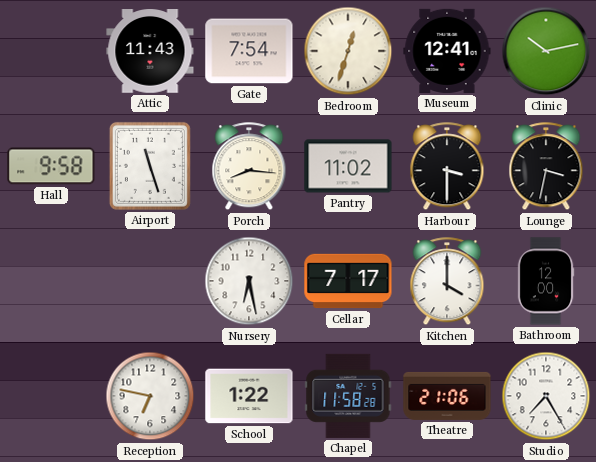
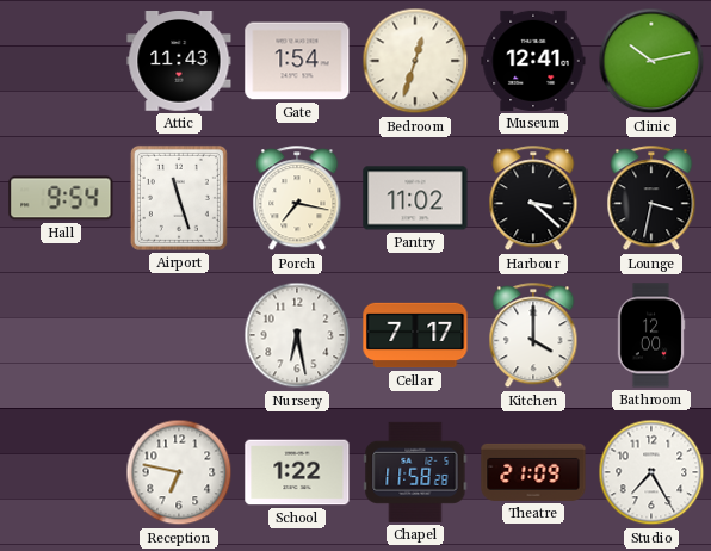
Gate: 7:54 -> 1:54
Hall: 9:58 -> 9:54
Porch: 8:16 -> 7:17
Harbour: 3:30 -> 3:22
Theatre: 21:06 -> 21:09
